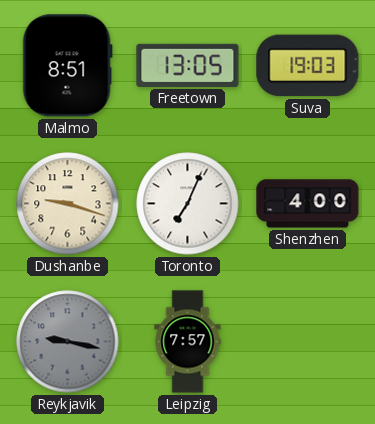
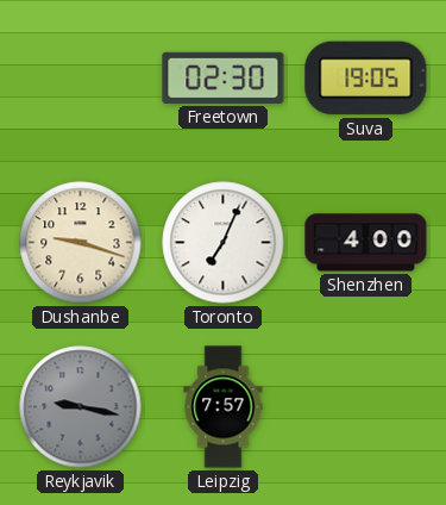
Malmo: 8:51 -> none
Freetown: 13:05 -> 02:30
Suva: 19:03 -> 19:05
